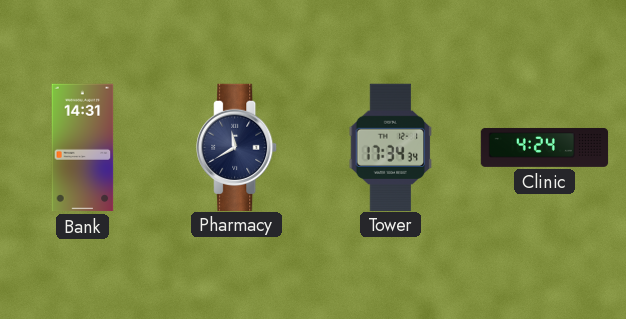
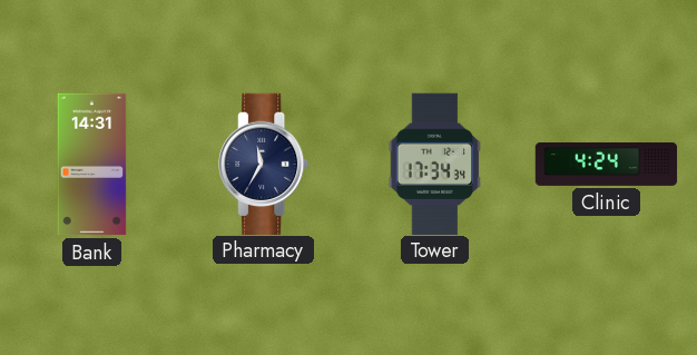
Pharmacy: 11:40 -> 11:35
